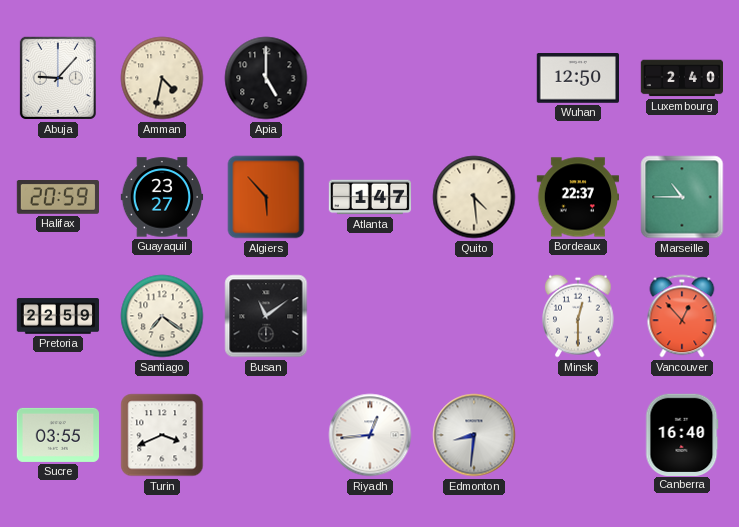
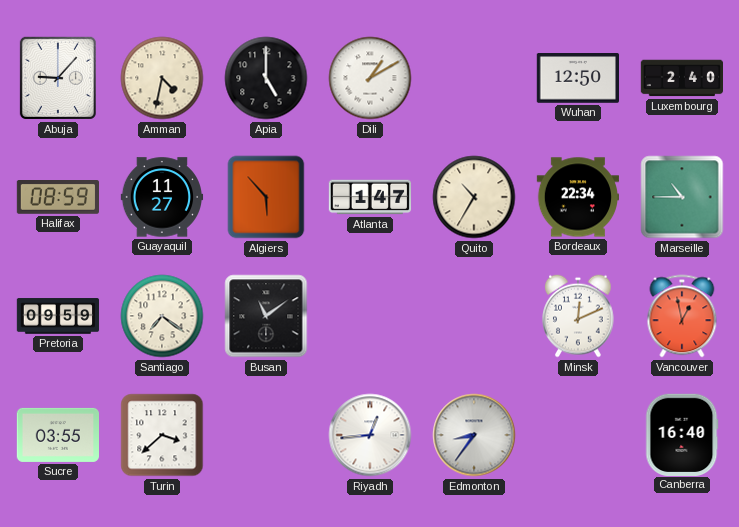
Dili: none -> 1:10
Halifax: 20:59 -> 08:59
Guayaquil: 23:27 -> 11:27
Quito: 4:29 -> 10:35
Bordeaux: 22:37 -> 22:34
Pretoria: 22:59 -> 09:59
Minsk: 12:30 -> 12:11
Vancouver: 12:53 -> 12:58
Turin: 3:41 -> 3:38
Edmonton: 8:31 -> 8:36
